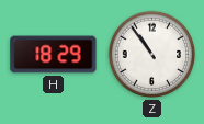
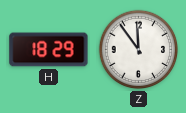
Z: 10:54 -> 11:54
